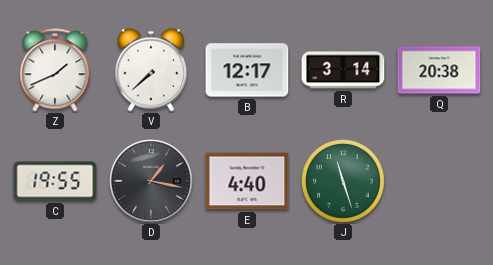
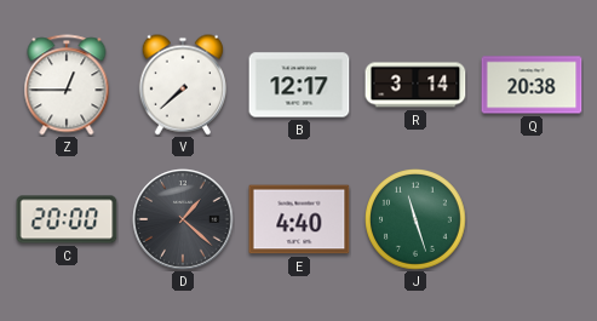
Z: 1:41 -> 12:45
C: 19:55 -> 20:00
D: 1:17 -> 1:22
